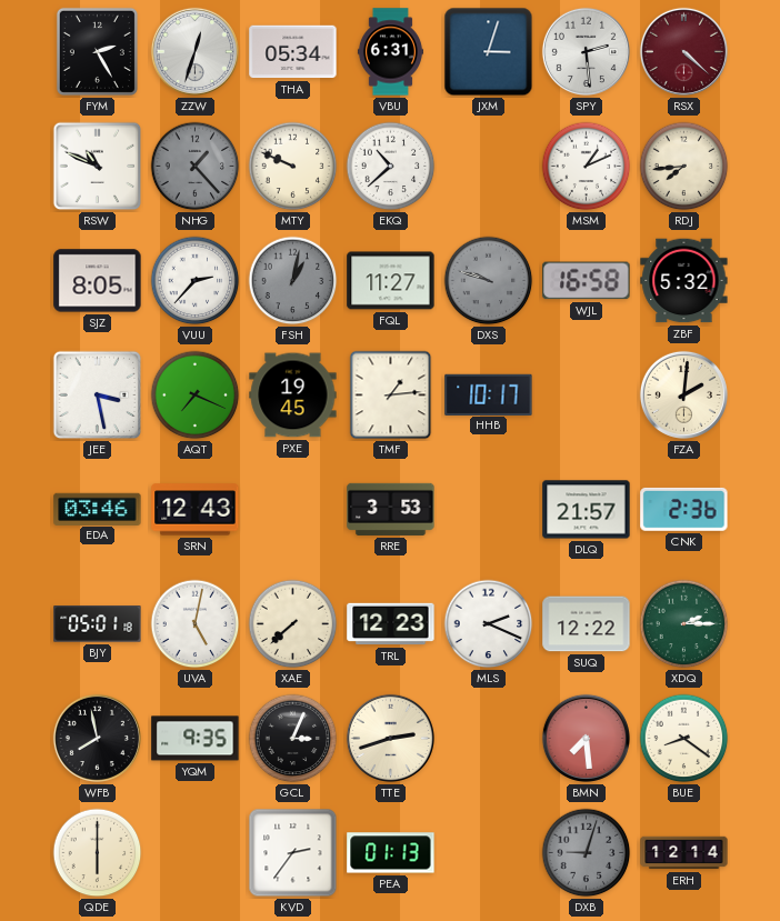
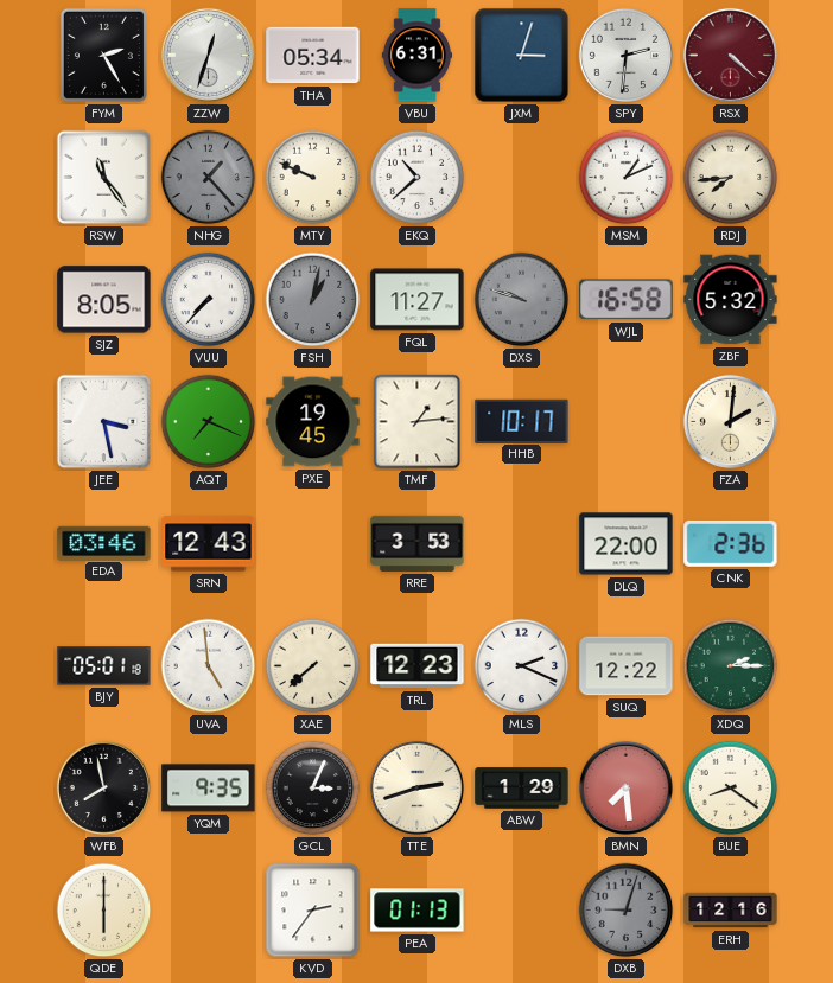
SPY: 2:29 -> 2:31
RSW: 10:49 -> 11:24
VUU: 2:37 -> 7:37
DLQ: 21:57 -> 22:00
UVA: 5:02 -> 4:59
ABW: none -> 1:29
ERH: 12:14 -> 12:16
